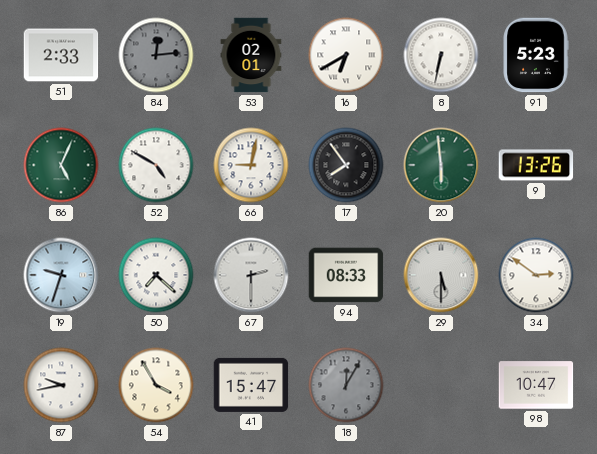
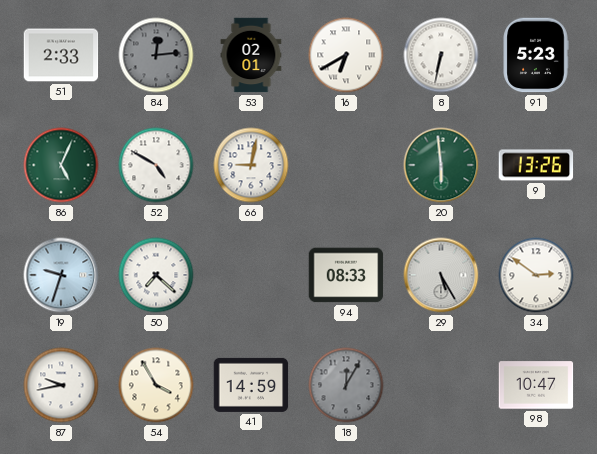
17: 7:54 -> none
67: 2:30 -> none
29: 5:30 -> 5:25
41: 15:47 -> 14:59
